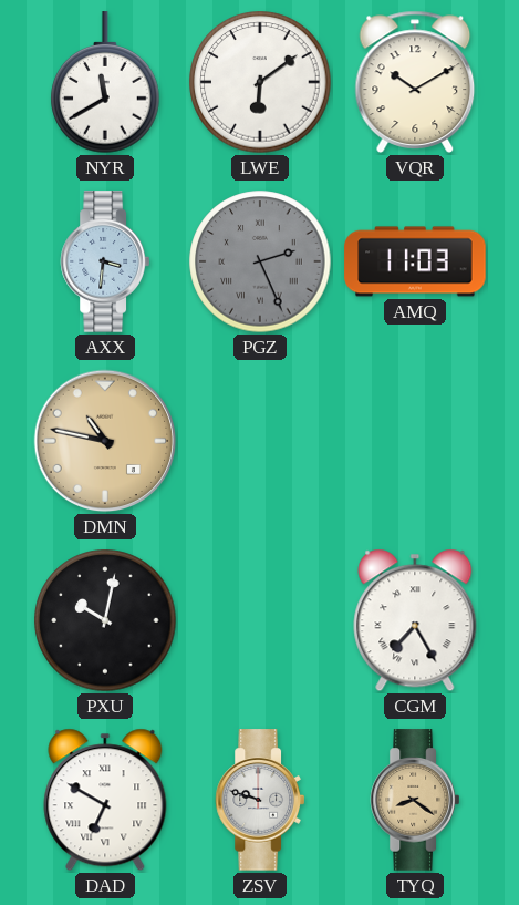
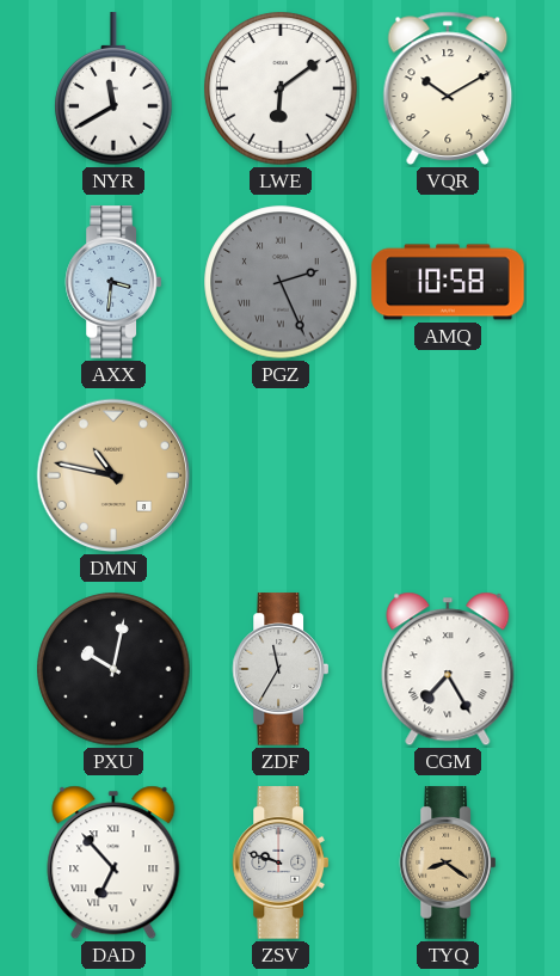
AMQ: 11:03 -> 10:58
ZDF: none -> 11:35
DAD: 6:50 -> 6:53
